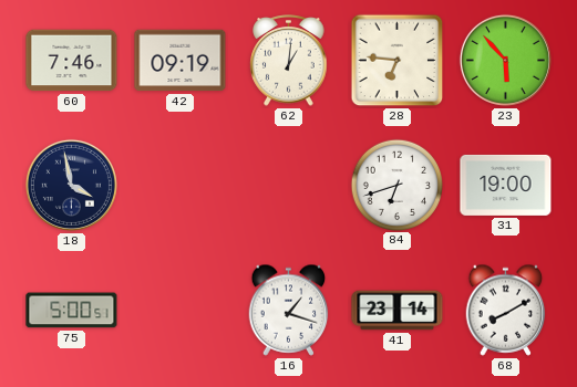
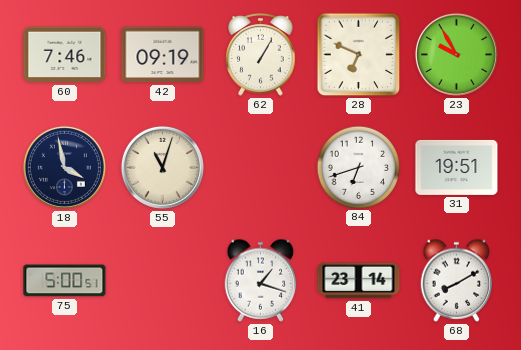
62: 1:01 -> 1:05
28: 6:46 -> 6:49
23: 5:53 -> 9:55
55: none -> 11:03
31: 19:00 -> 19:51
